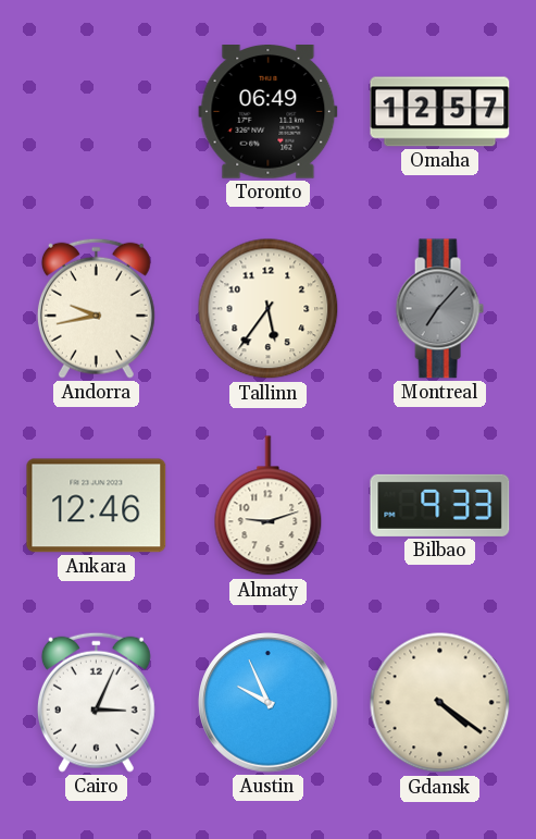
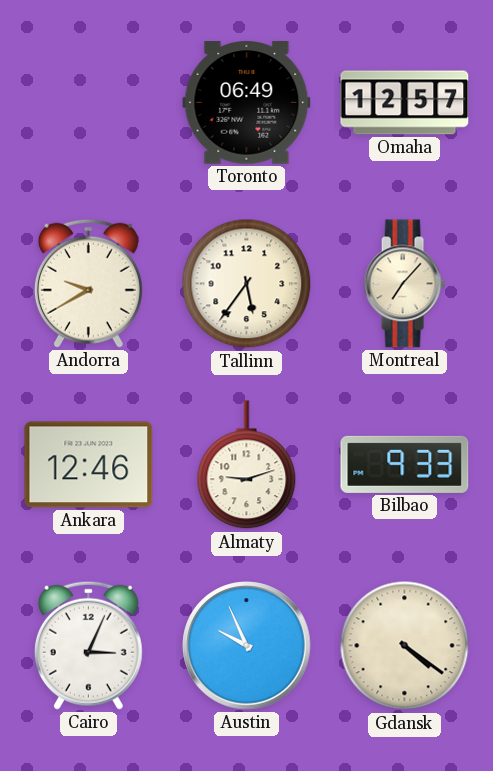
Andorra: 9:43 -> 9:40
Montreal dial: grey -> cream
